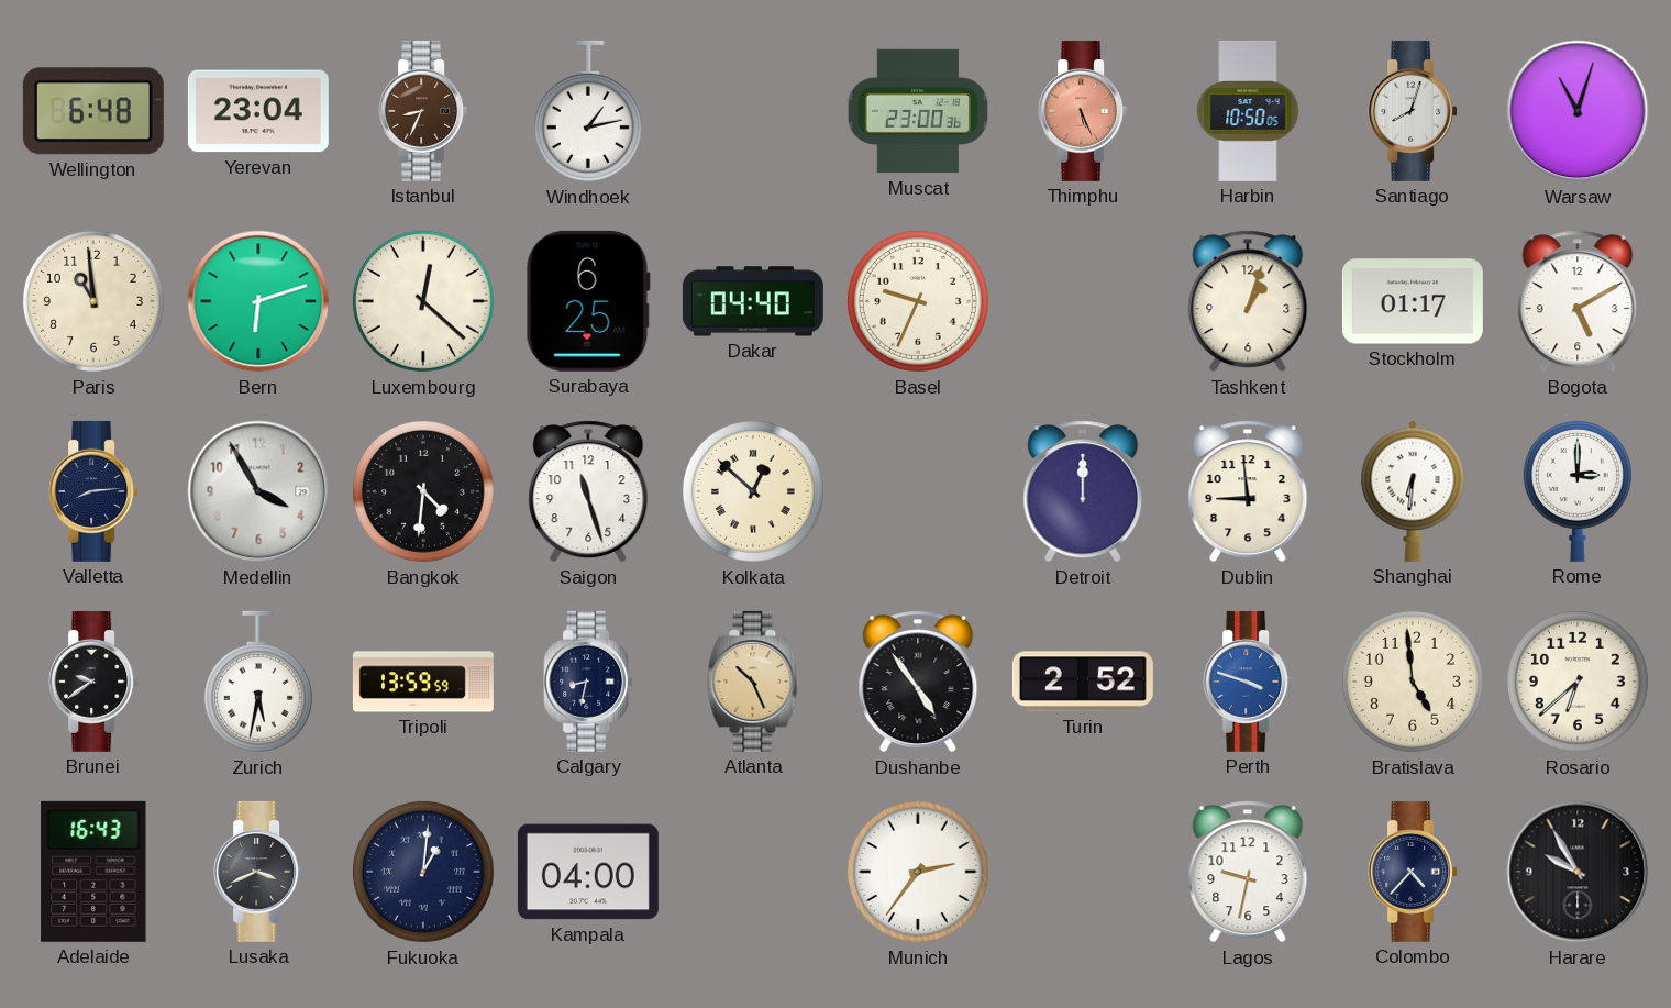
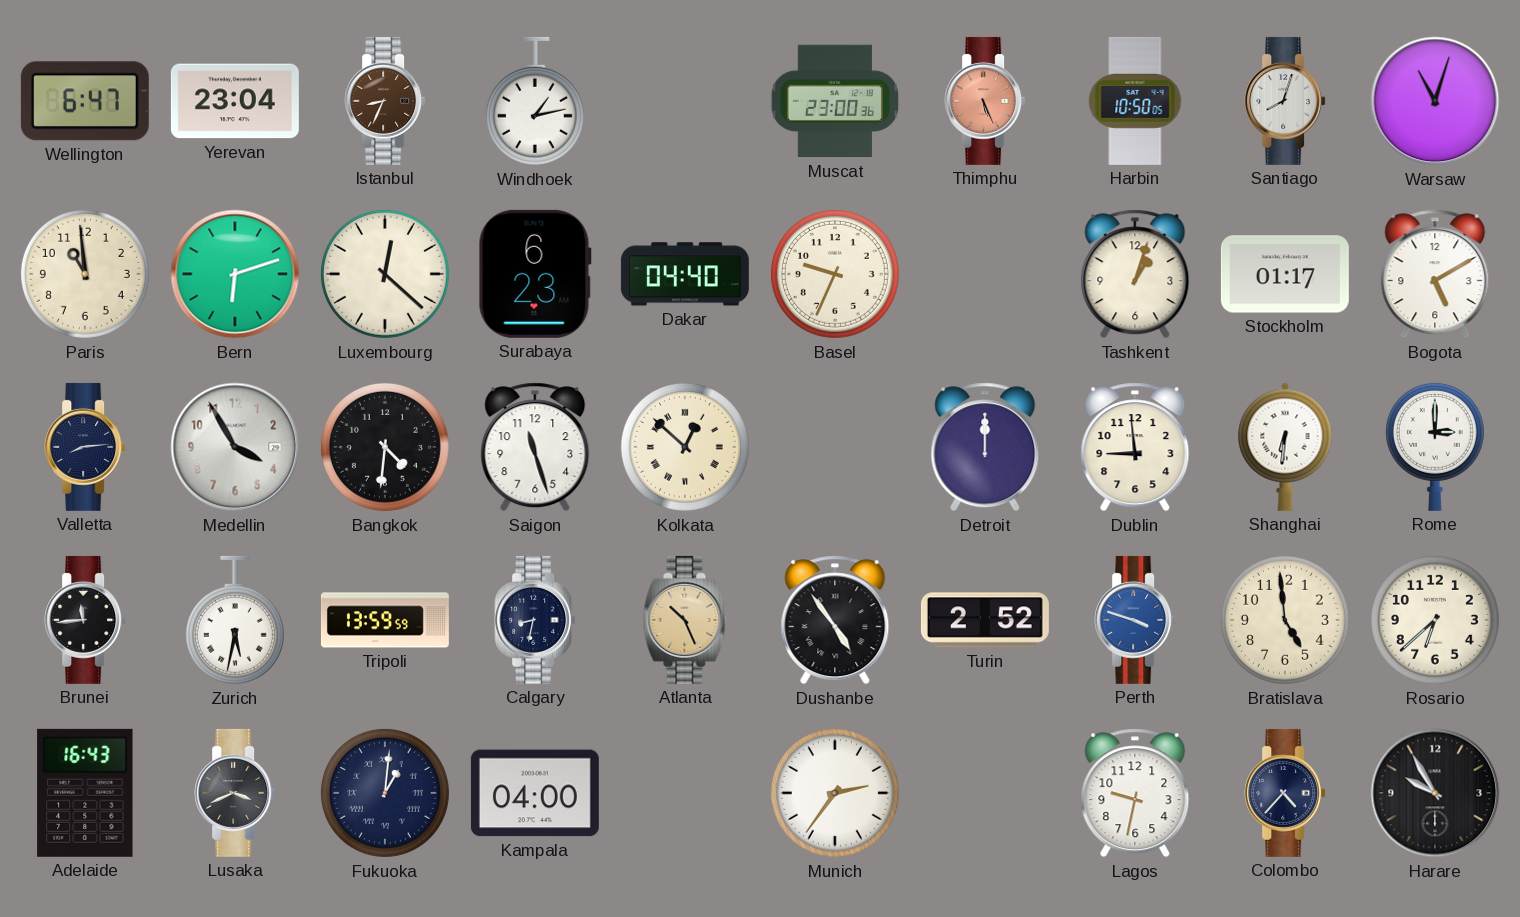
Wellington: 6:48 -> 6:47
Surabaya: 6:25 -> 6:23
Brunei: 9:39 -> 11:44
